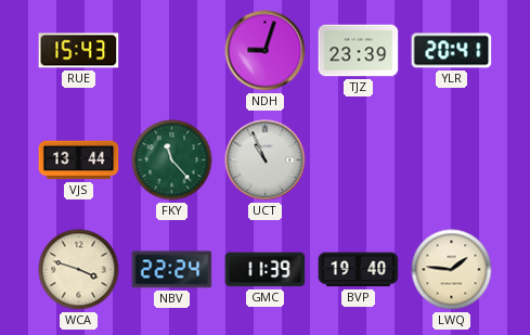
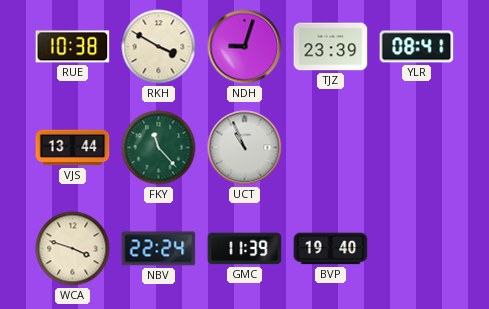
RUE: 15:43 -> 10:38
RKH: none -> 3:50
YLR: 20:41 -> 08:41
LWQ: 1:46 -> none
